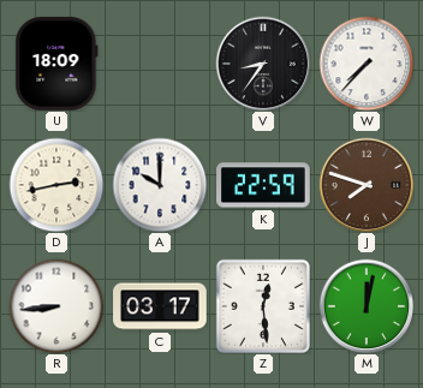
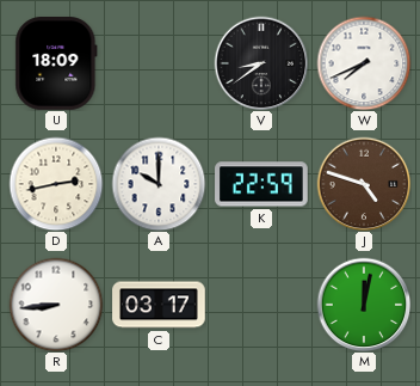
V: 8:36 -> 8:39
W: 7:37 -> 7:41
J: 7:48 -> 4:48
Z: 12:29 -> none
